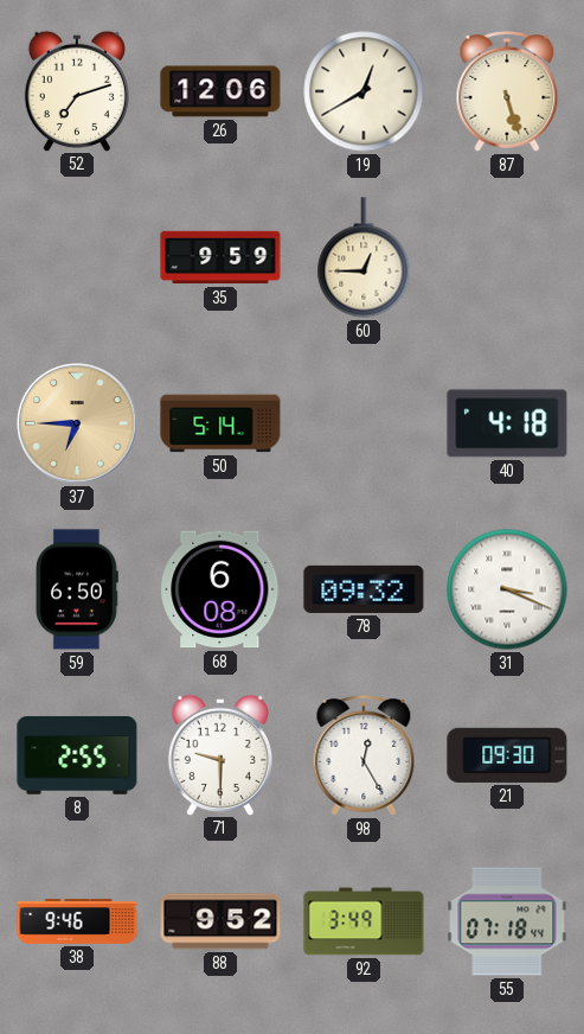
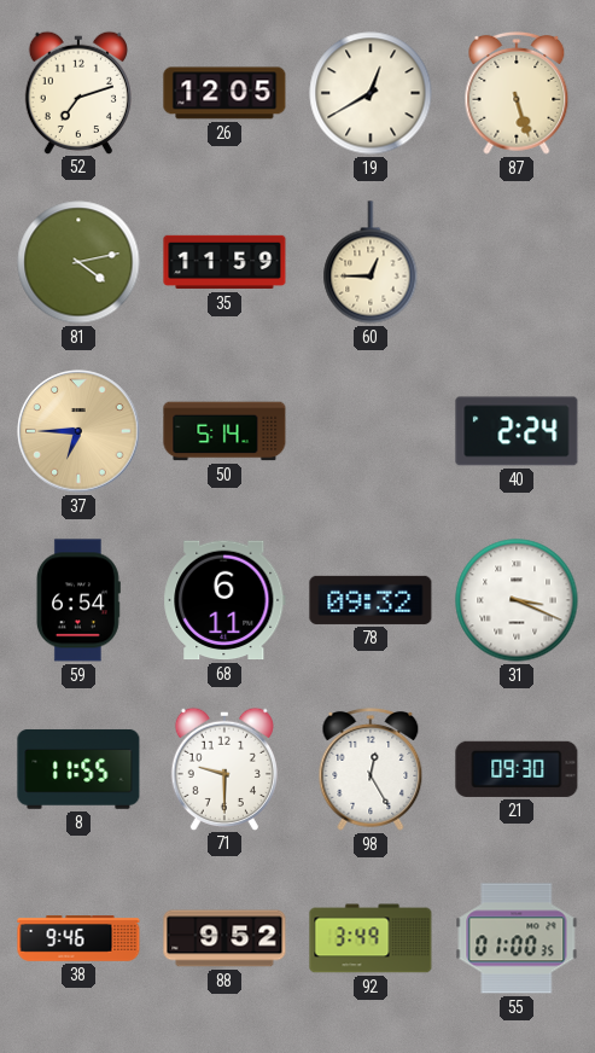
26: 12:06 -> 12:05
81: none -> 4:13
35: 9:59 -> 11:59
40: 4:18 -> 2:24
59: 6:50 -> 6:54
68: 6:08 -> 6:11
8: 2:55 -> 11:55
55: 07:18 -> 01:00
